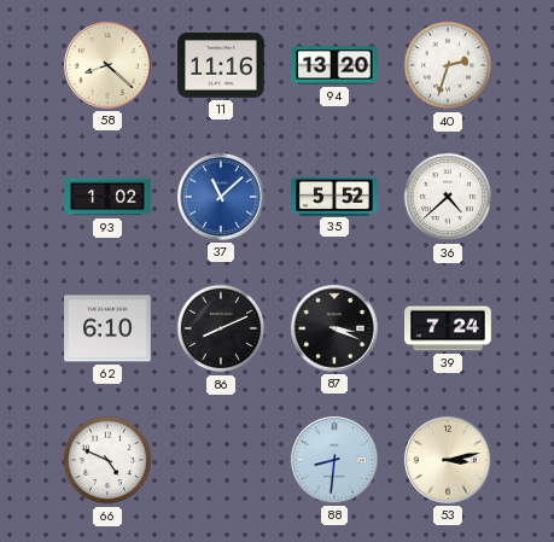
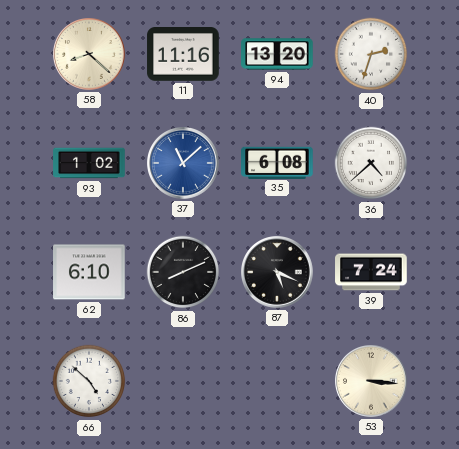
35: 5:52 -> 6:08
87: 3:19 -> 5:19
66: 4:49 -> 4:52
88: 8:31 -> none
53: 3:13 -> 3:16
